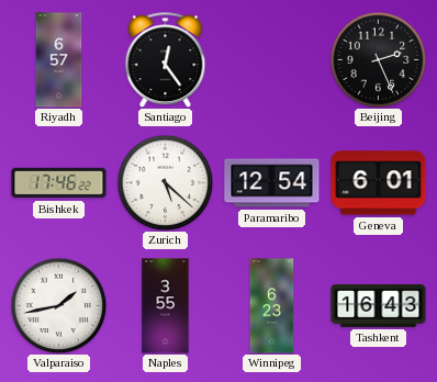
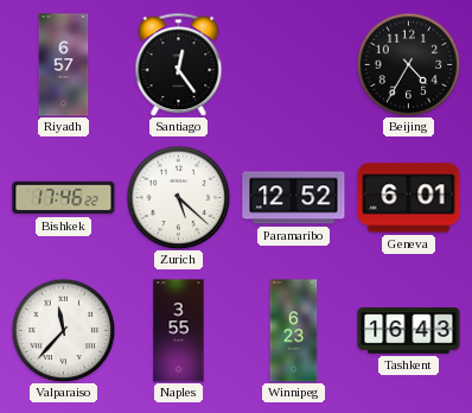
Beijing: 2:26 -> 4:35
Paramaribo: 12:54 -> 12:52
Valparaiso: 1:43 -> 11:37
